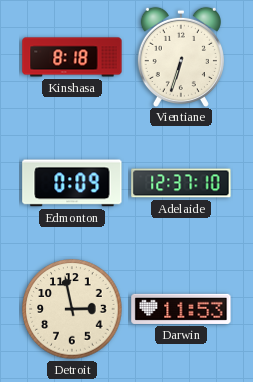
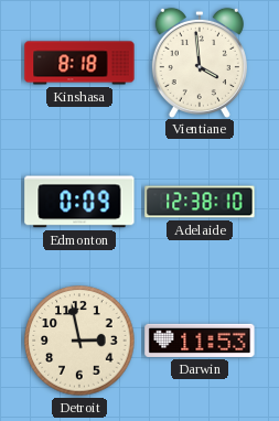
Vientiane: 6:33 -> 3:59
Adelaide: 12:37 -> 12:38
